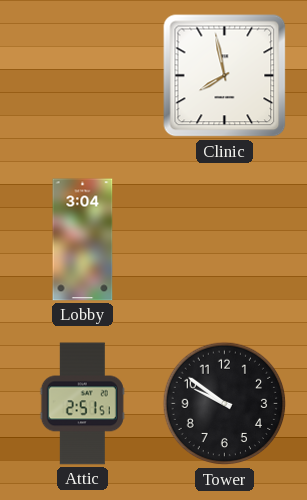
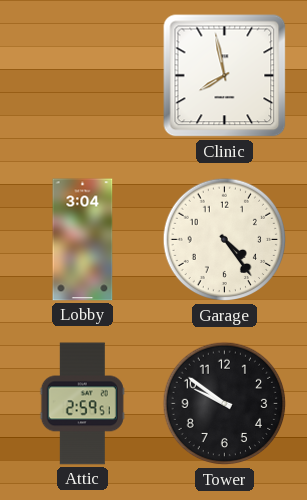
Garage: none -> 4:24
Attic: 2:51 -> 2:59
